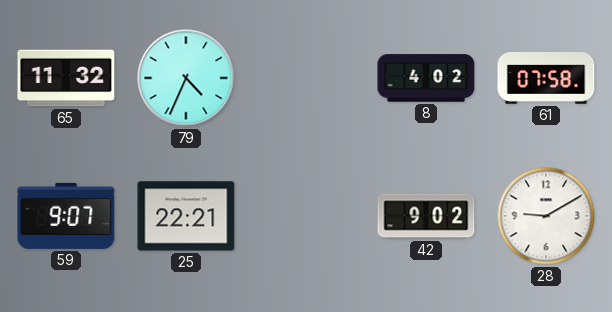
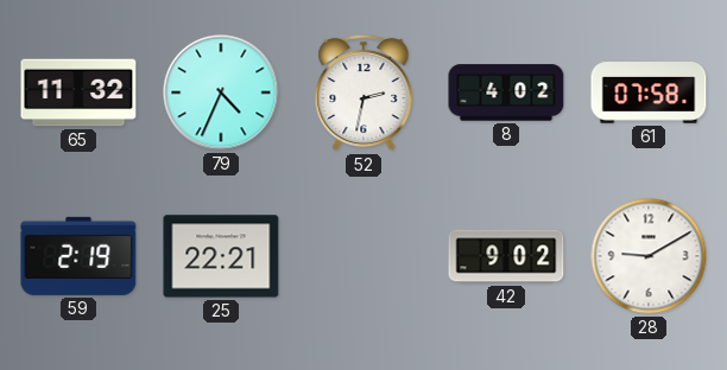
52: none -> 2:32
59: 9:07 -> 2:19
